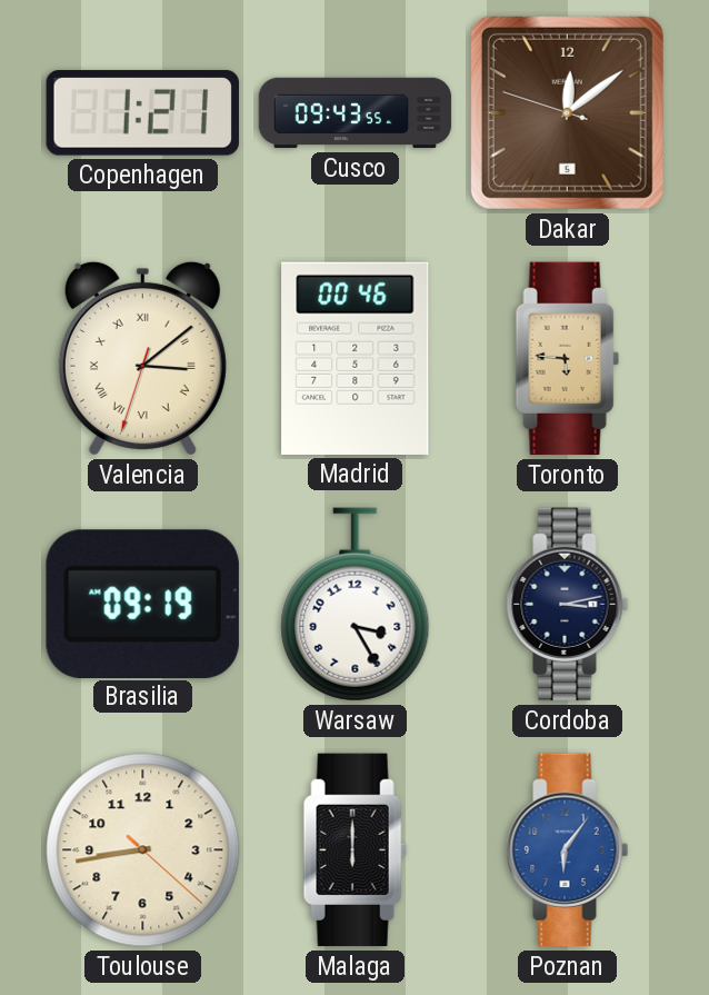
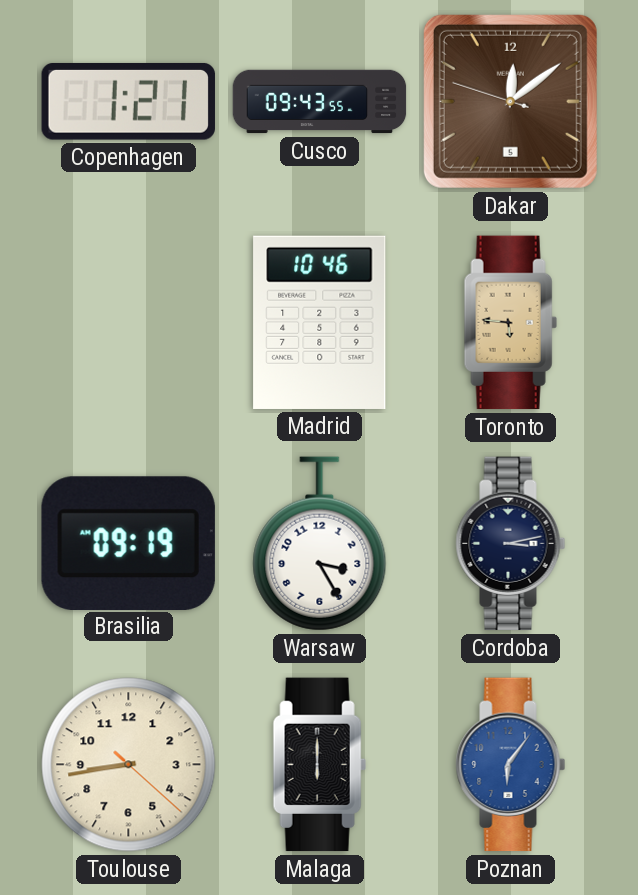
Valencia: 3:08 -> none
Madrid: 00:46 -> 10:46
